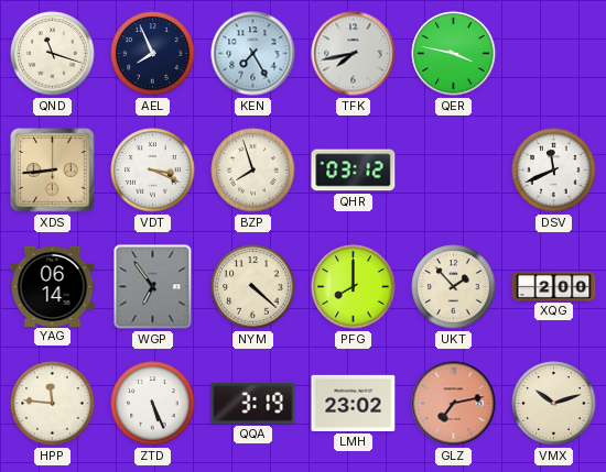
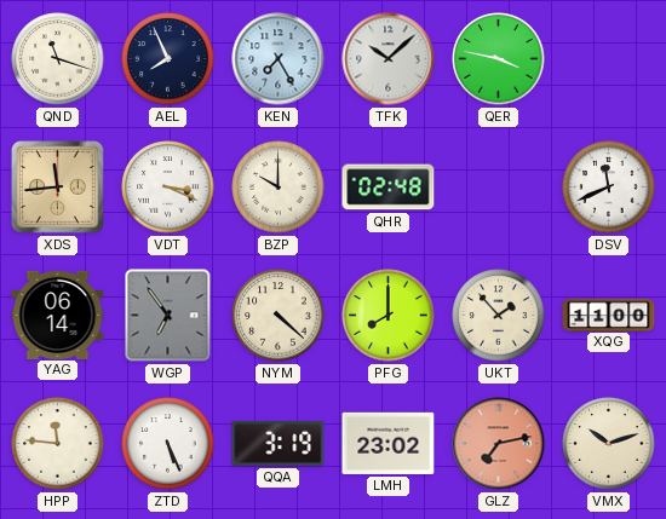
TFK: 7:43 -> 10:08
XDS: 8:44 -> 11:44
BZP: 7:57 -> 10:00
QHR: 03:12 -> 02:48
XQG: 2:00 -> 11:00
